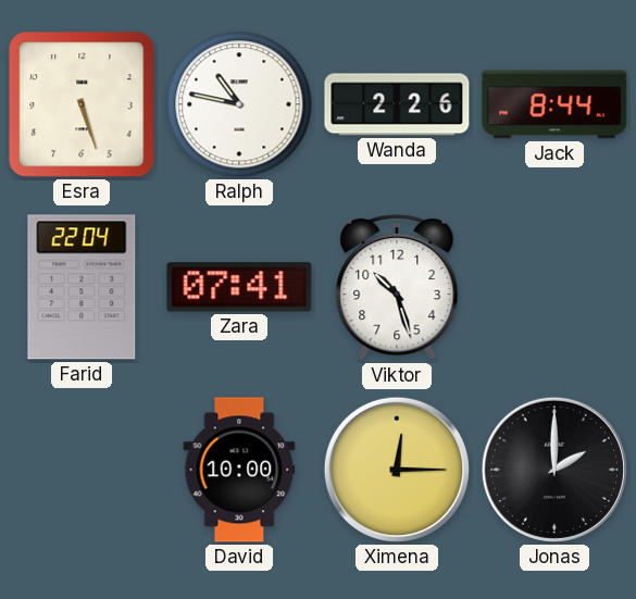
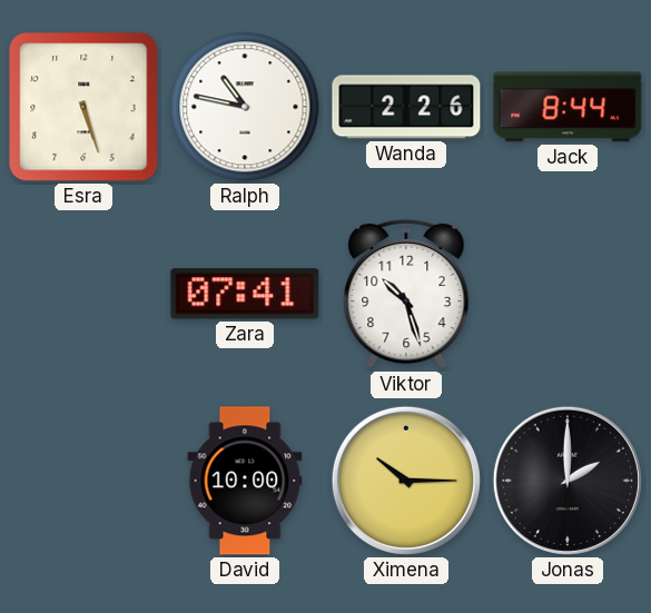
Farid: 22:04 -> none
Ximena: 12:15 -> 10:15
